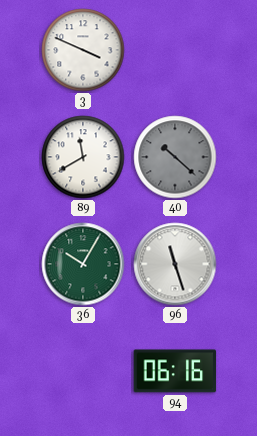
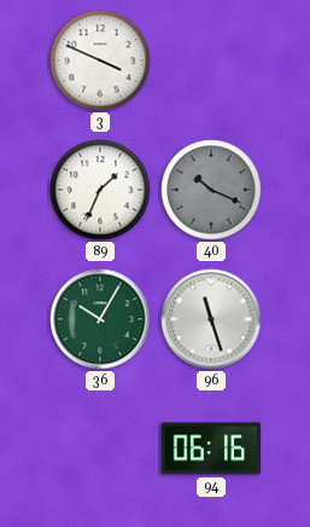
89: 11:40 -> 1:34
40: 10:22 -> 10:19
